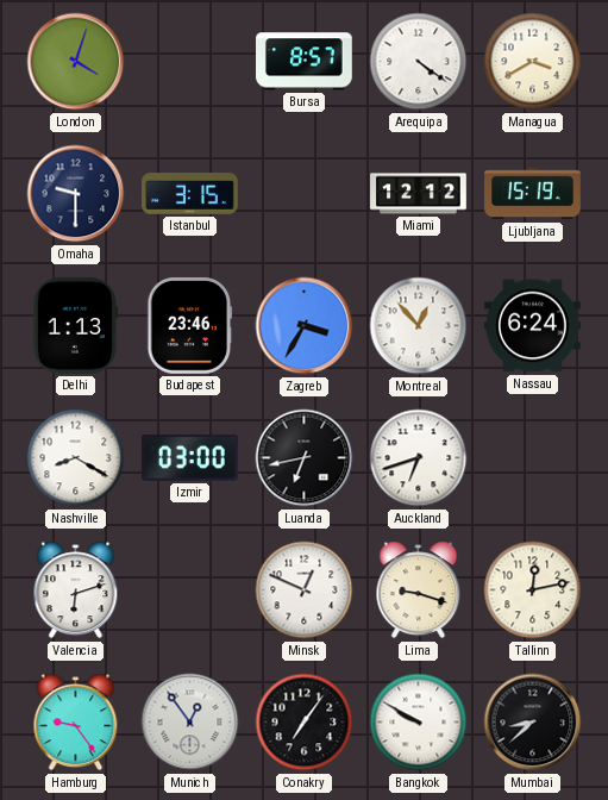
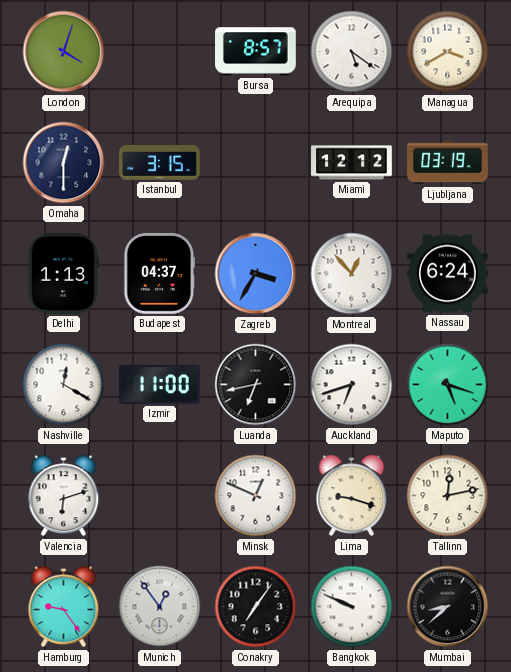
Arequipa: 4:21 -> 5:21
Omaha: 9:30 -> 12:30
Ljubljana: 15:19 -> 03:19
Budapest: 23:46 -> 04:37
Nashville: 8:20 -> 12:20
Izmir: 03:00 -> 11:00
Maputo: none -> 5:18
Bangkok: 9:50 -> 9:49
